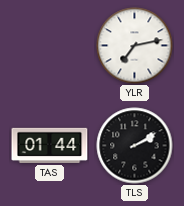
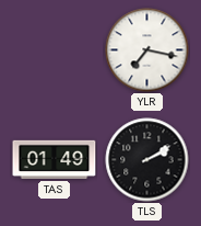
YLR: 7:13 -> 7:17
TAS: 01:44 -> 01:49
